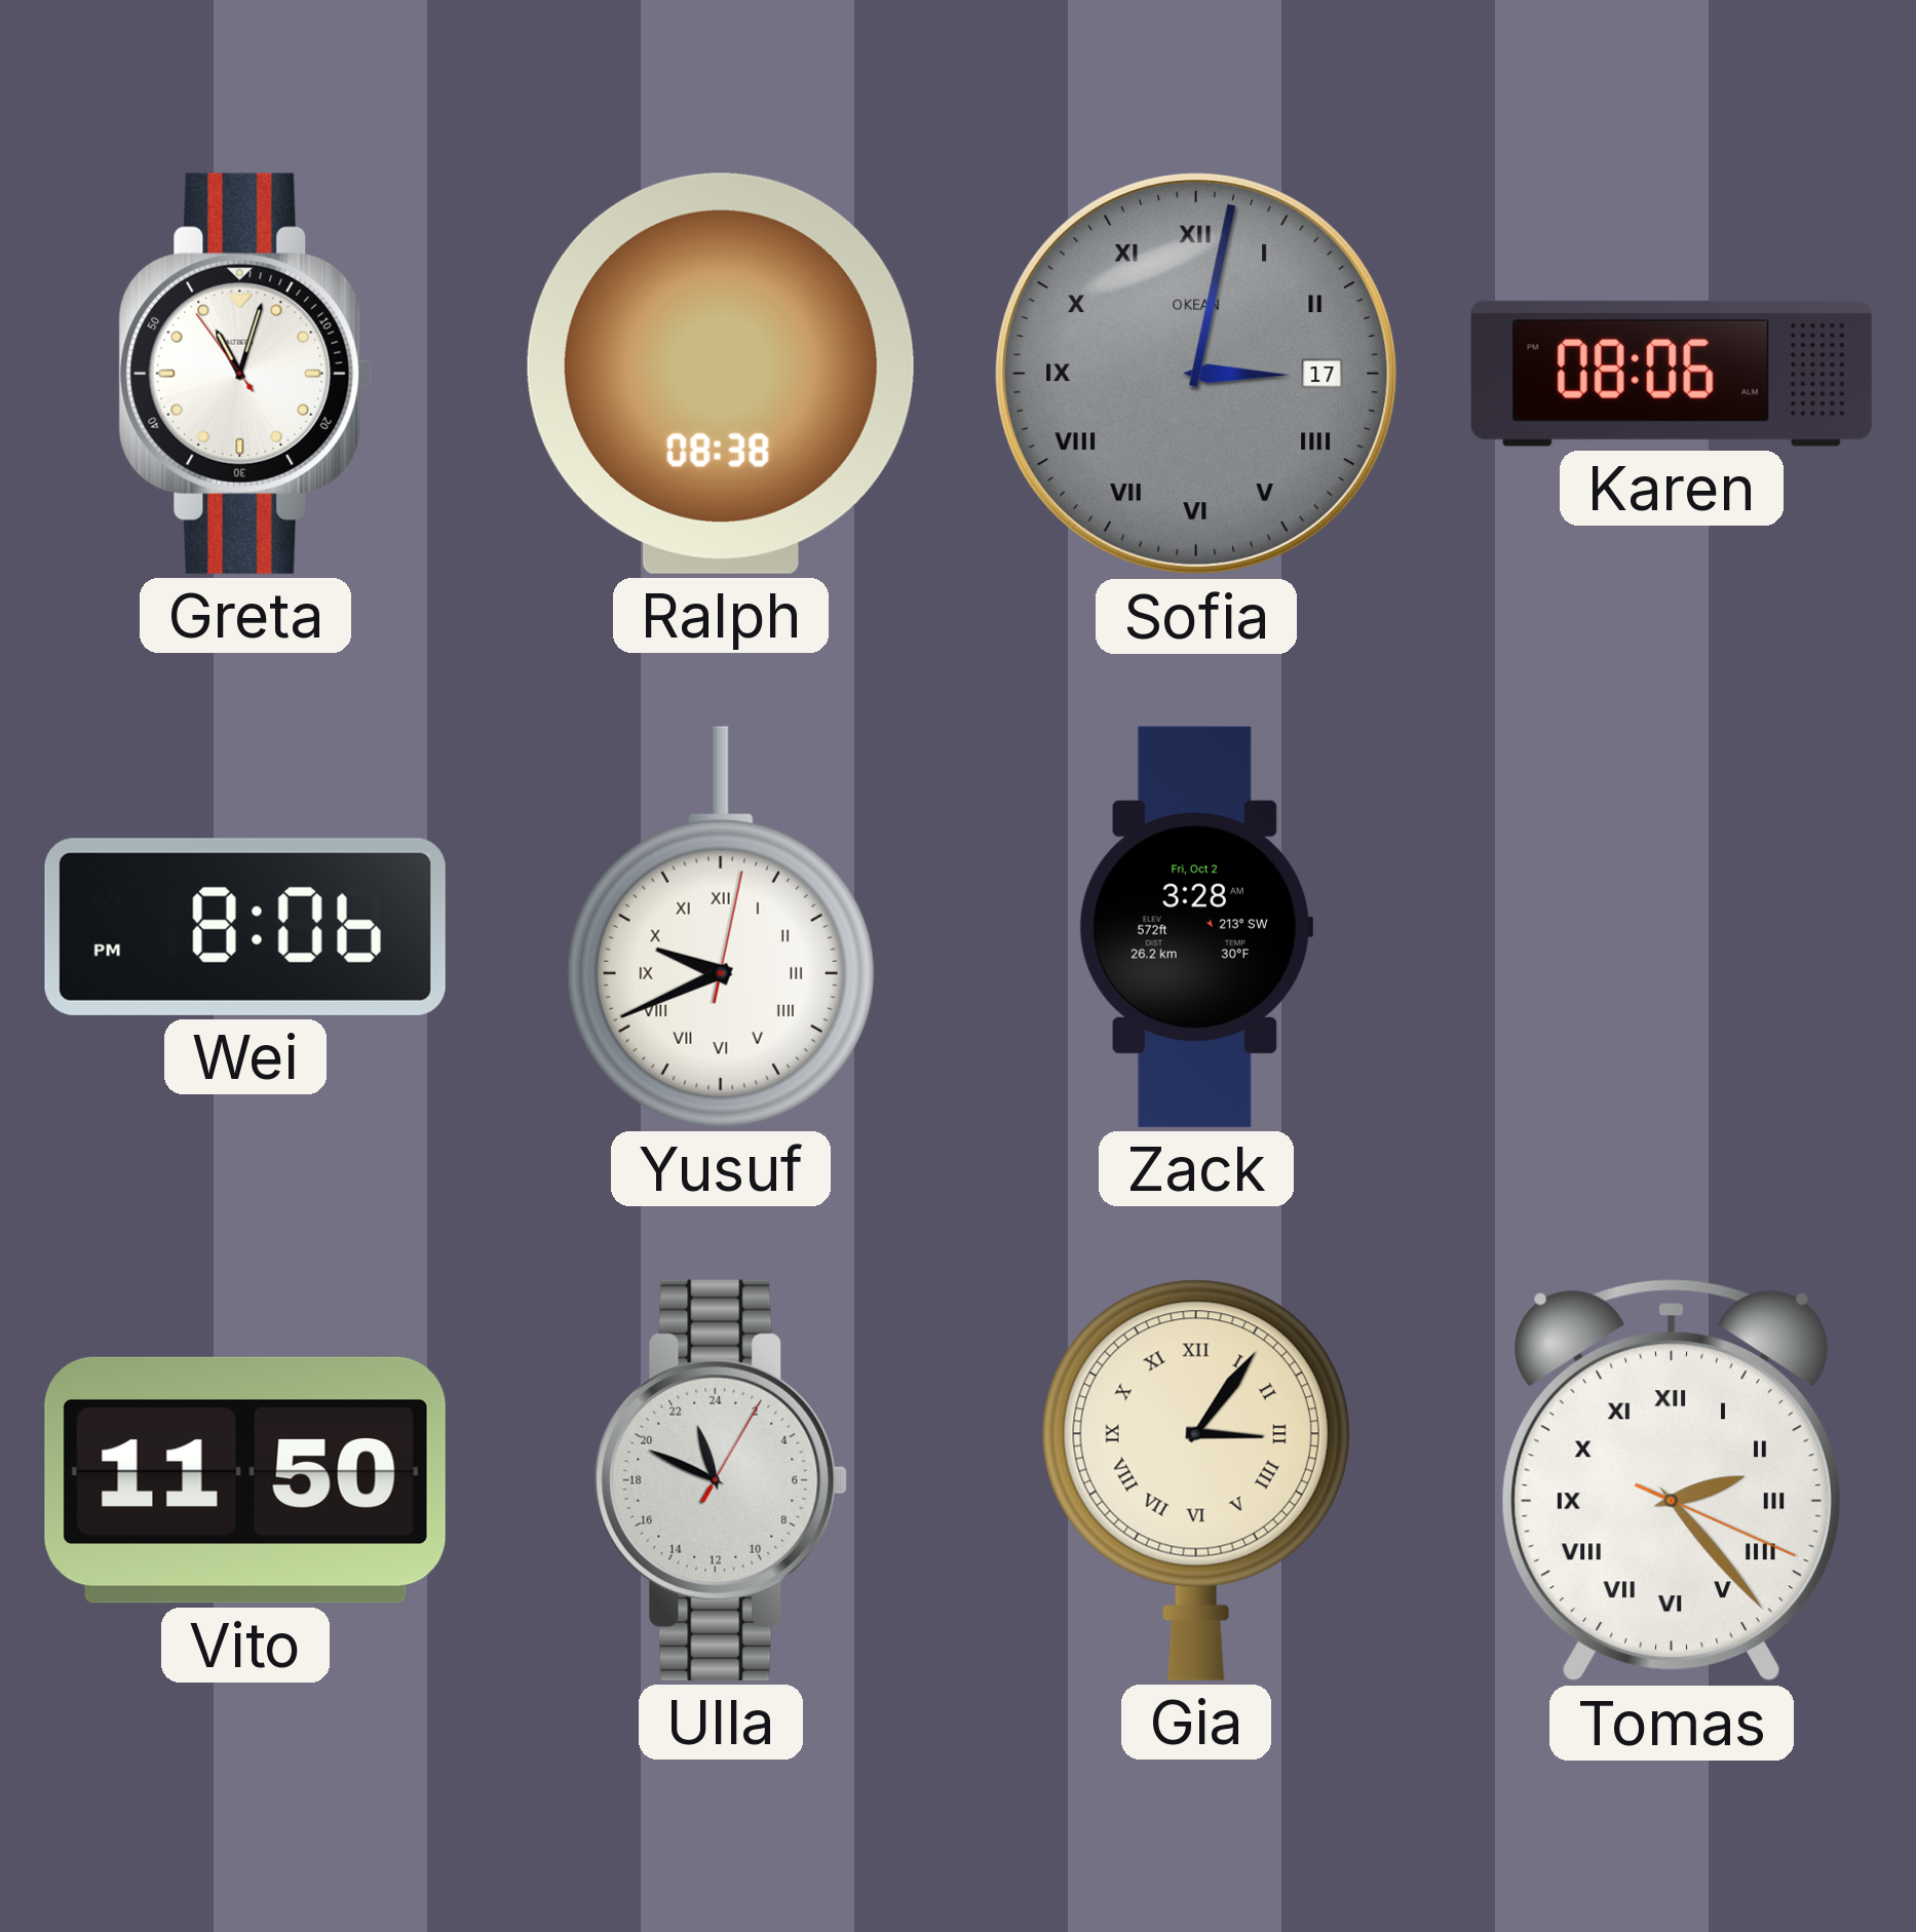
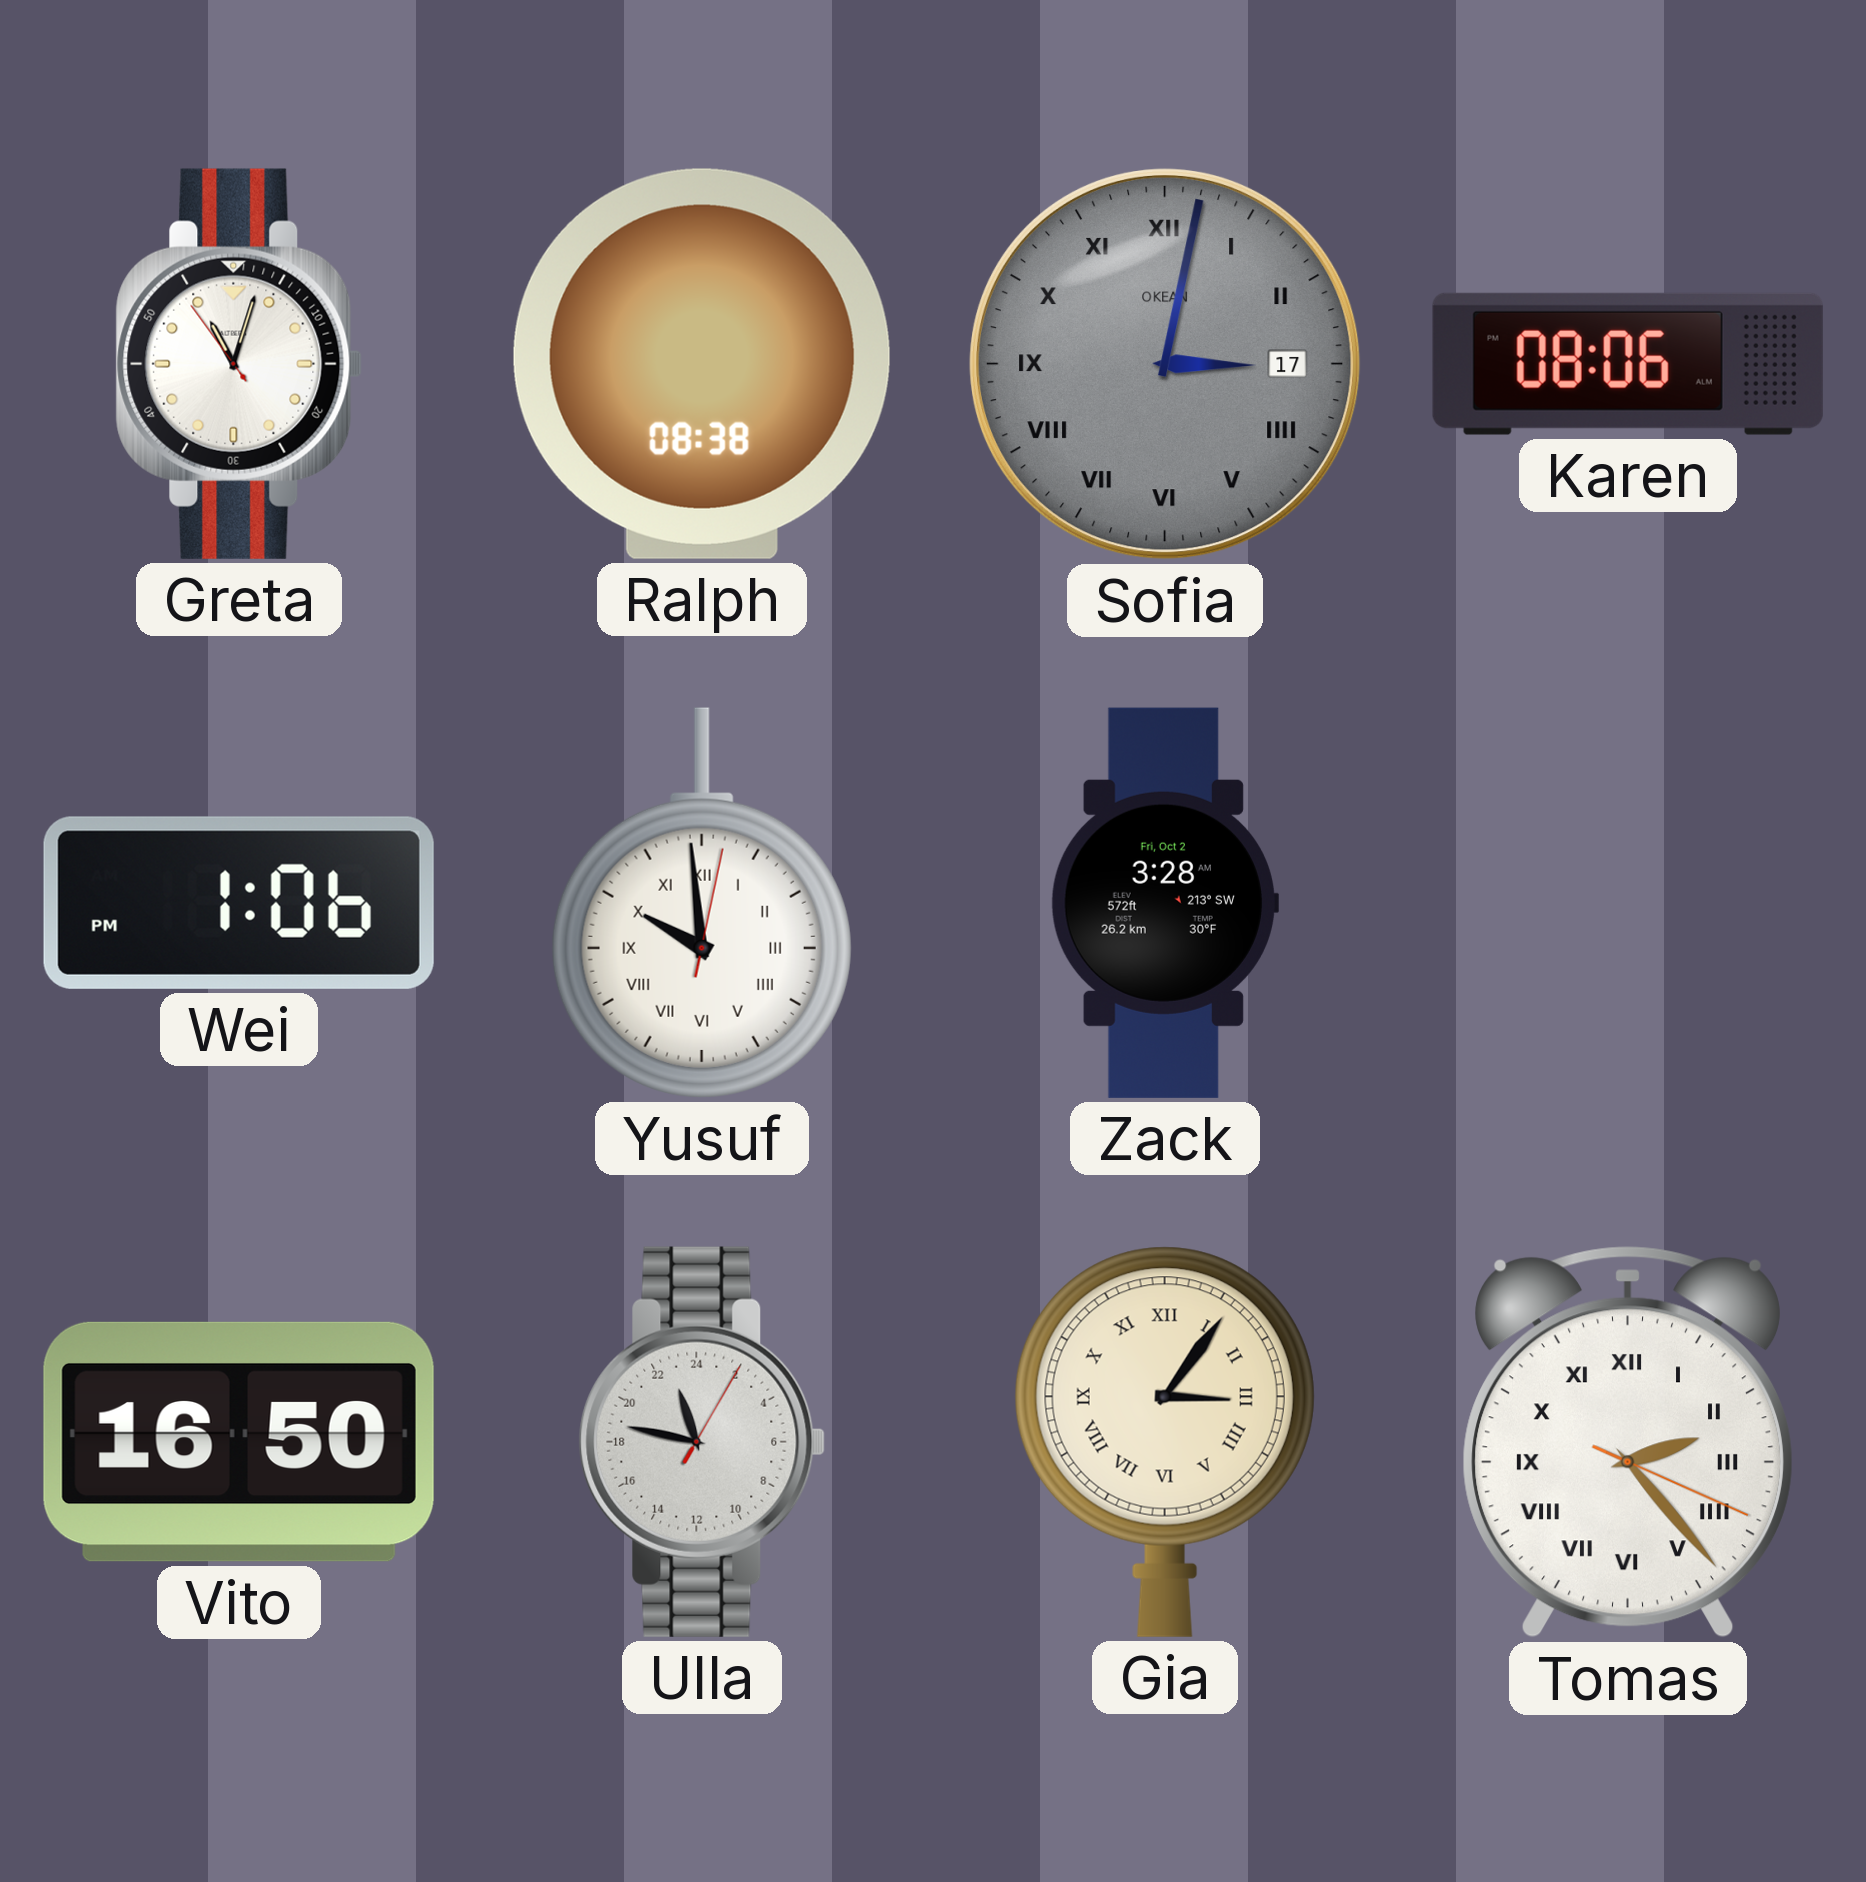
Wei: 8:06 -> 1:06
Yusuf: 9:41 -> 9:59
Vito: 11:50 -> 16:50
Ulla: 22:49 -> 22:47
